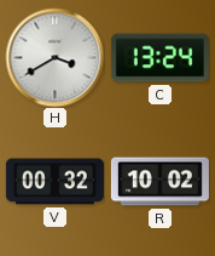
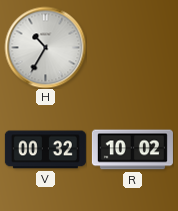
H: 3:40 -> 10:35
C: 13:24 -> none
